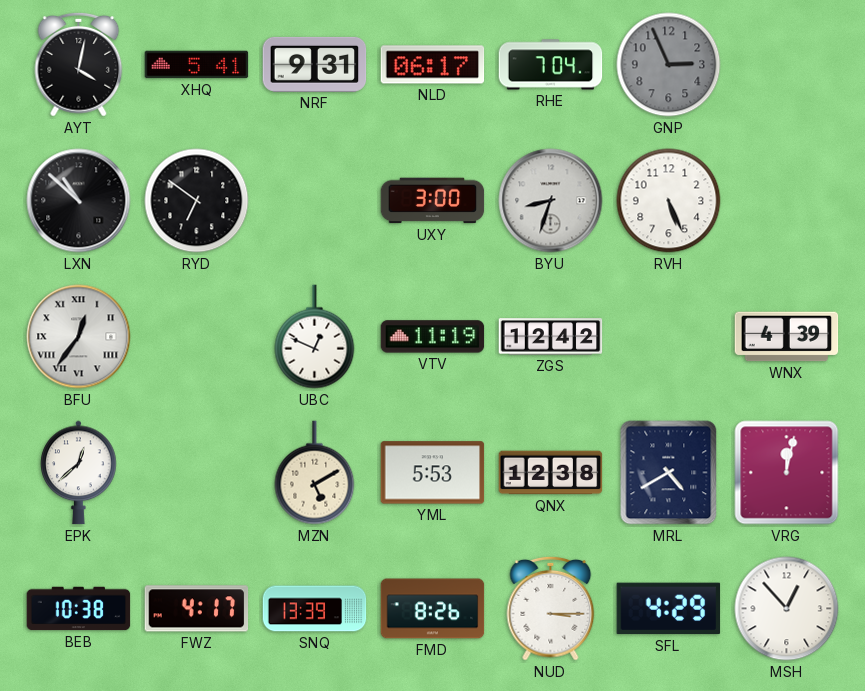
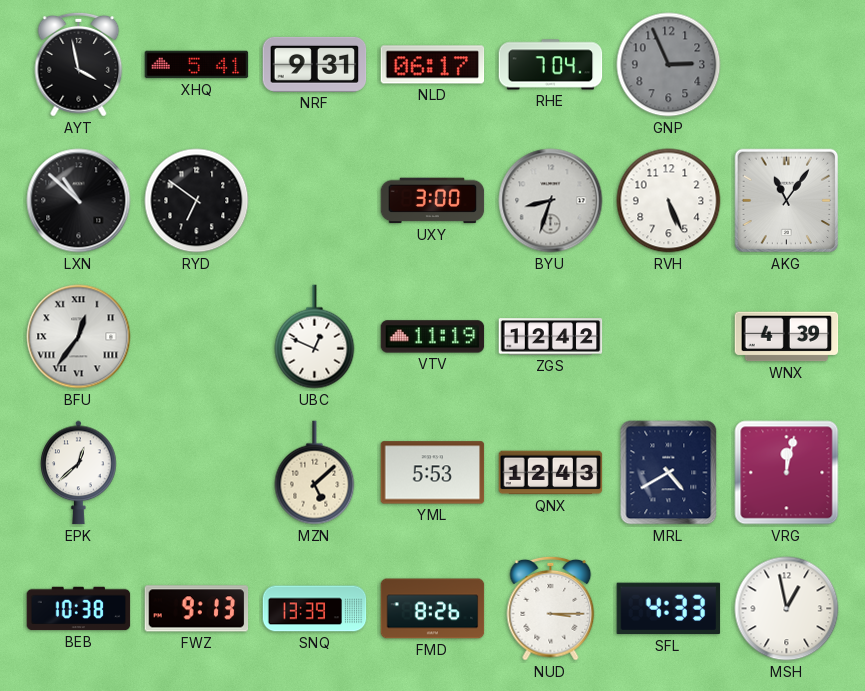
AYT: 4:02 -> 3:58
AKG: none -> 11:06
MZN: 5:10 -> 5:08
QNX: 12:38 -> 12:43
FWZ: 4:17 -> 9:13
SFL: 4:29 -> 4:33
MSH: 12:53 -> 12:58
